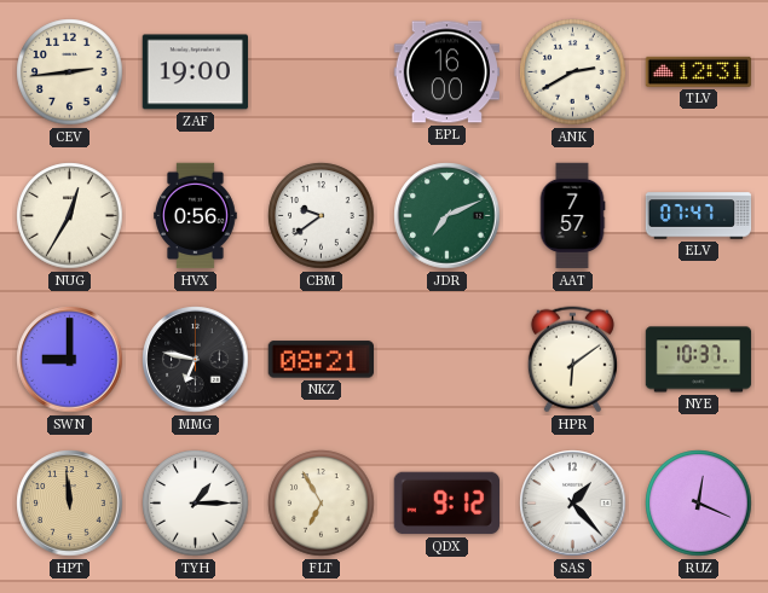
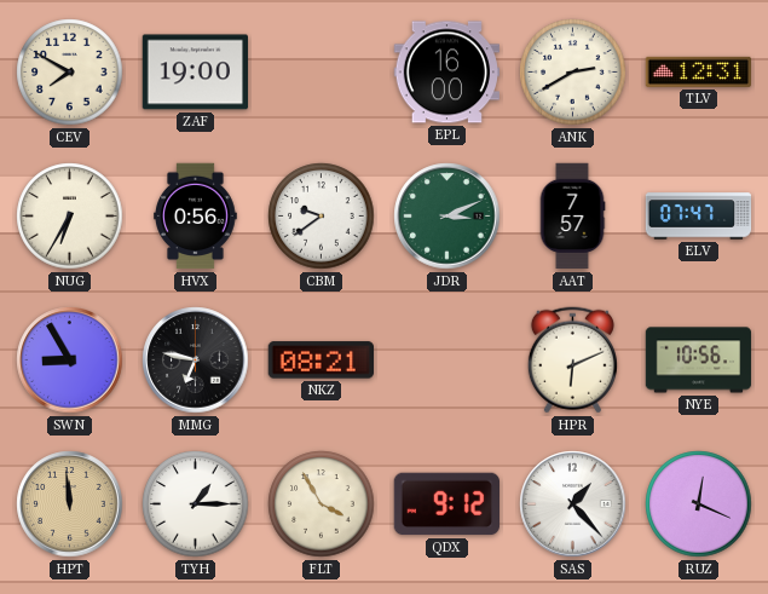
CEV: 2:44 -> 7:50
NUG: 12:35 -> 6:35
JDR: 7:11 -> 3:11
SWN: 9:00 -> 8:55
HPR: 6:09 -> 6:11
NYE: 10:37 -> 10:56
FLT: 6:55 -> 3:55
